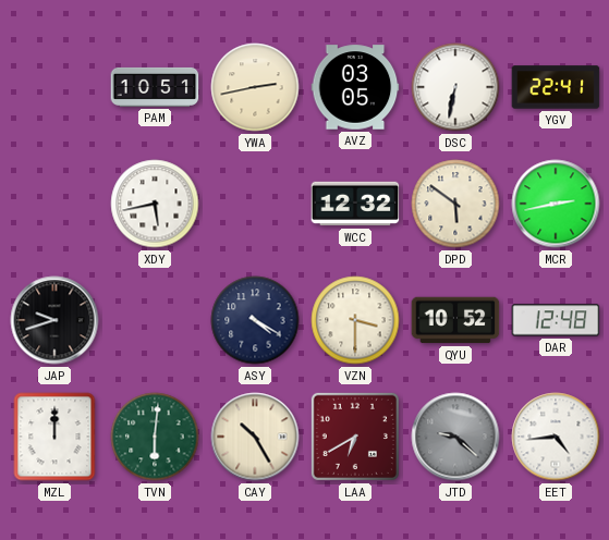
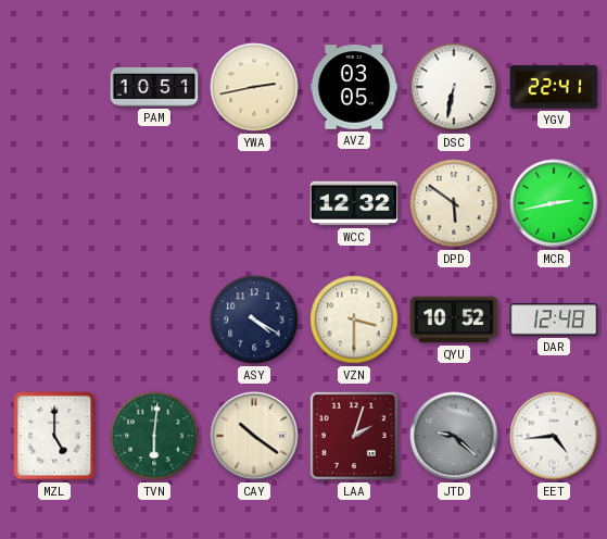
XDY: 5:43 -> none
JAP: 9:42 -> none
MZL: 12:00 -> 5:00
CAY: 10:25 -> 10:21
LAA: 6:40 -> 2:03
